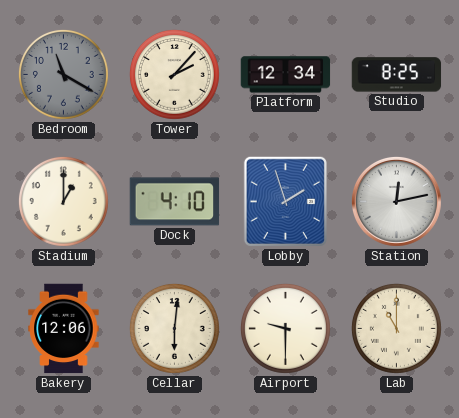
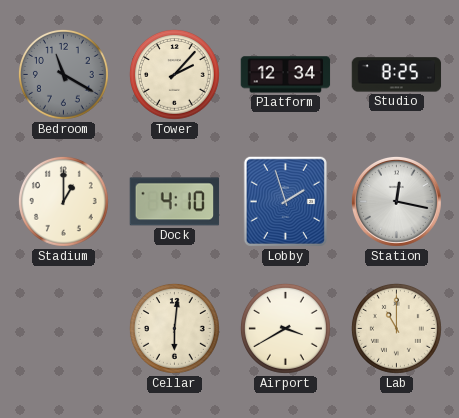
Station: 12:13 -> 12:17
Bakery: 12:06 -> none
Airport: 9:30 -> 3:40
